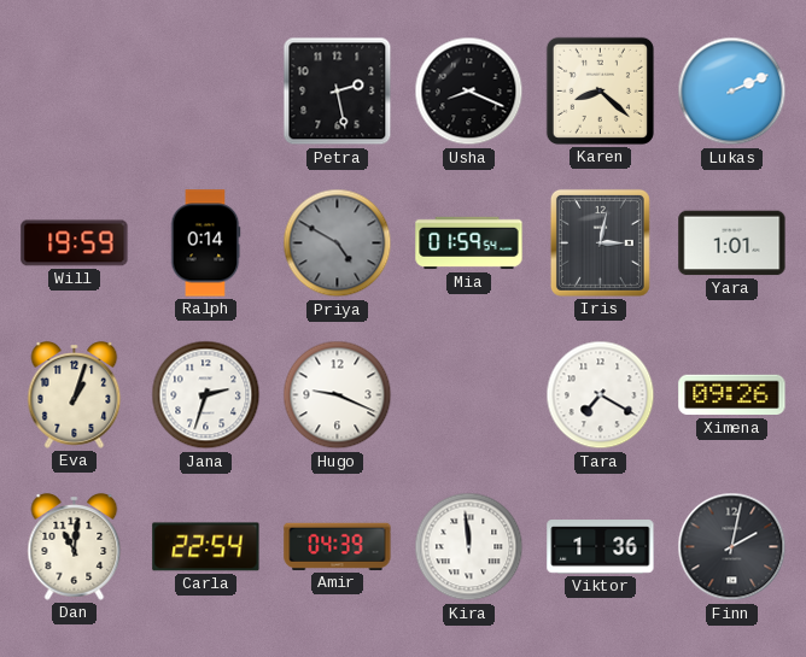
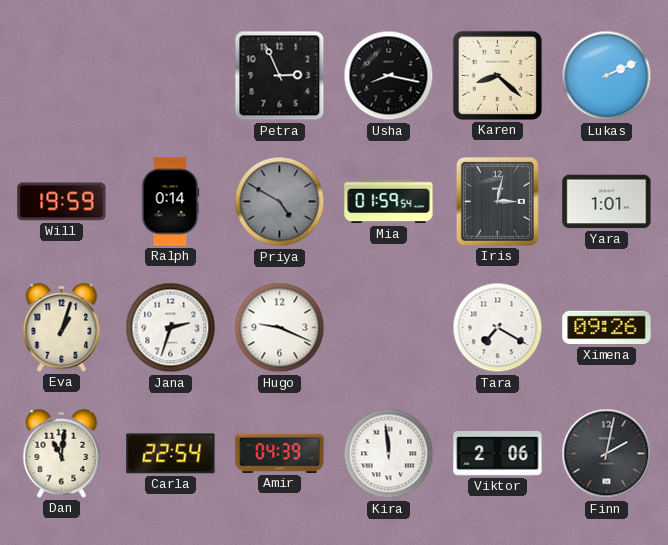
Petra: 2:28 -> 2:56
Usha: 8:19 -> 8:17
Viktor: 1:36 -> 2:06
